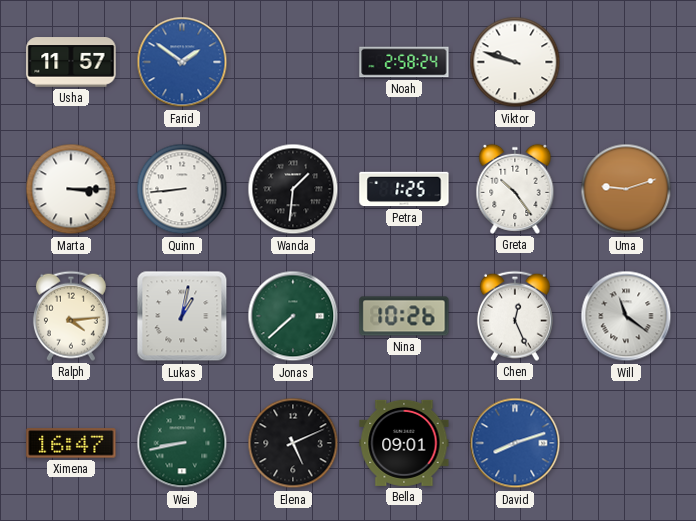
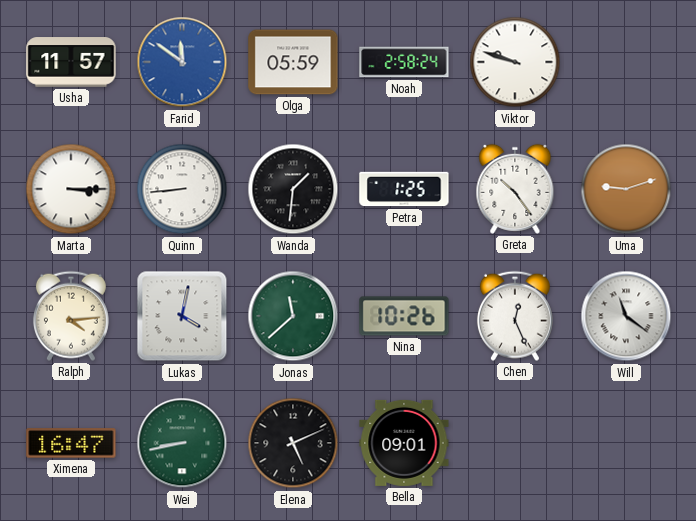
Farid: 1:51 -> 11:51
Olga: none -> 05:59
Lukas: 1:02 -> 4:02
Jonas: 7:38 -> 11:38
David: 8:12 -> none
